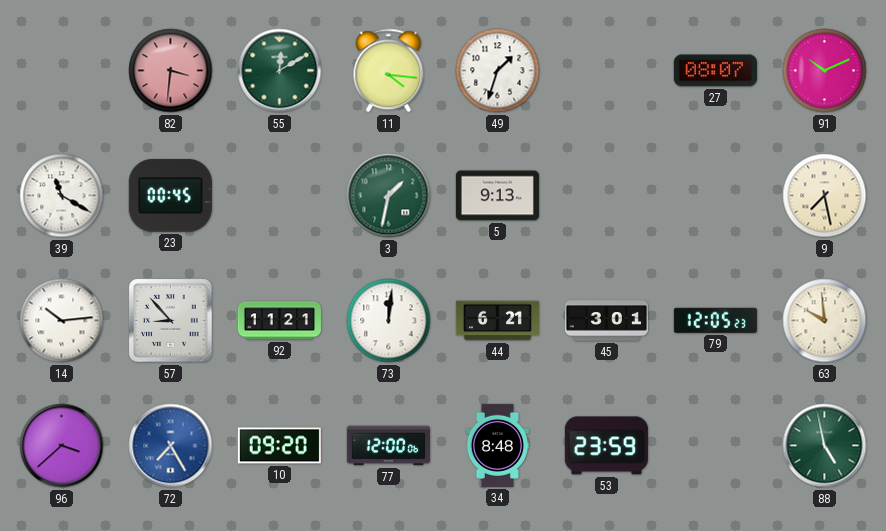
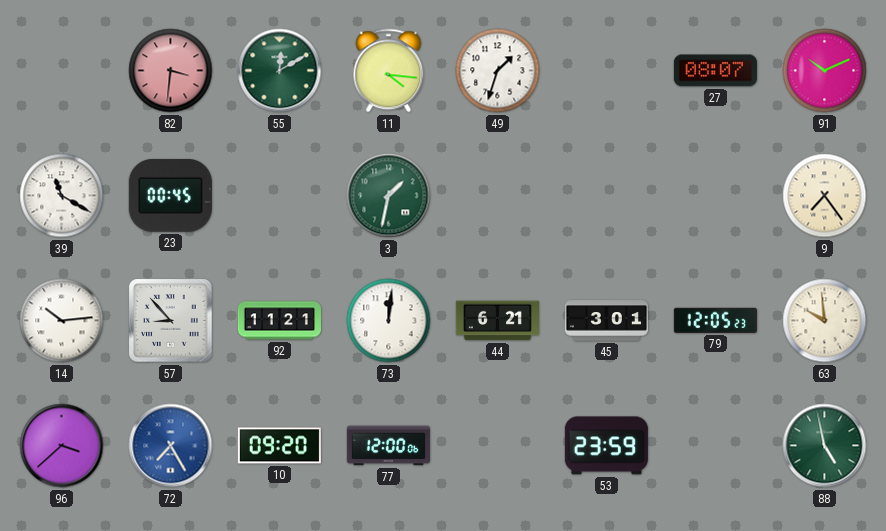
5: 9:13 -> none
9: 7:28 -> 7:24
34: 8:48 -> none
